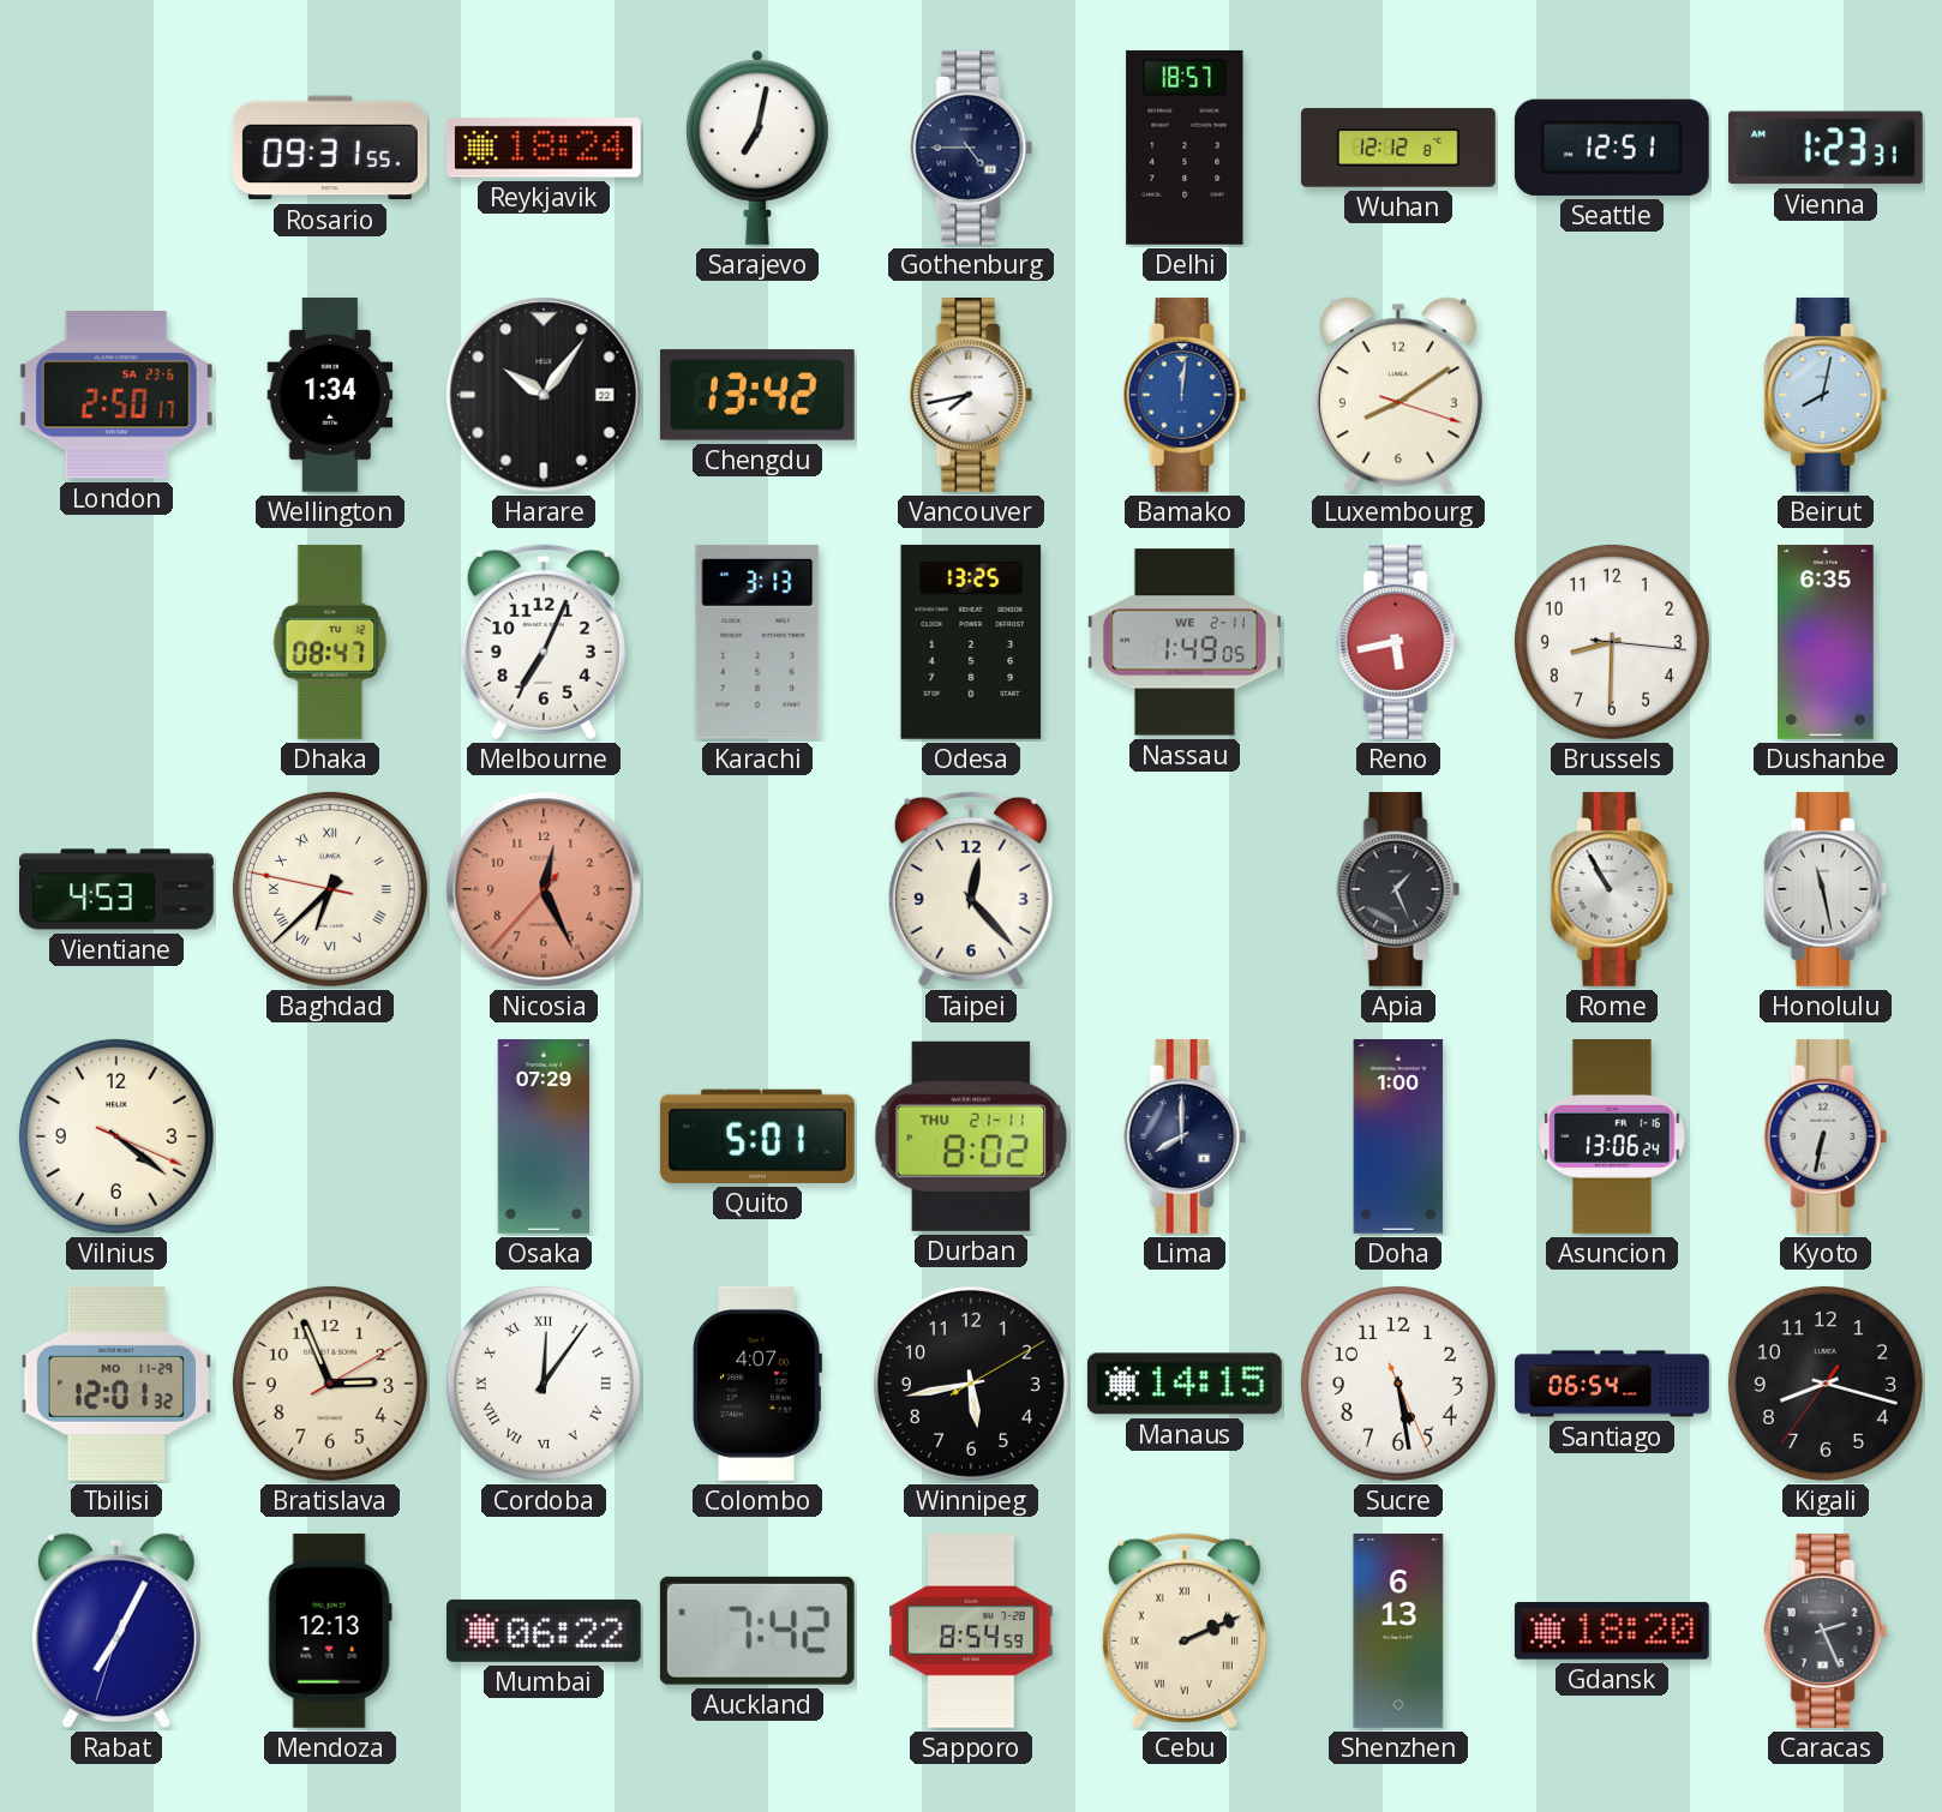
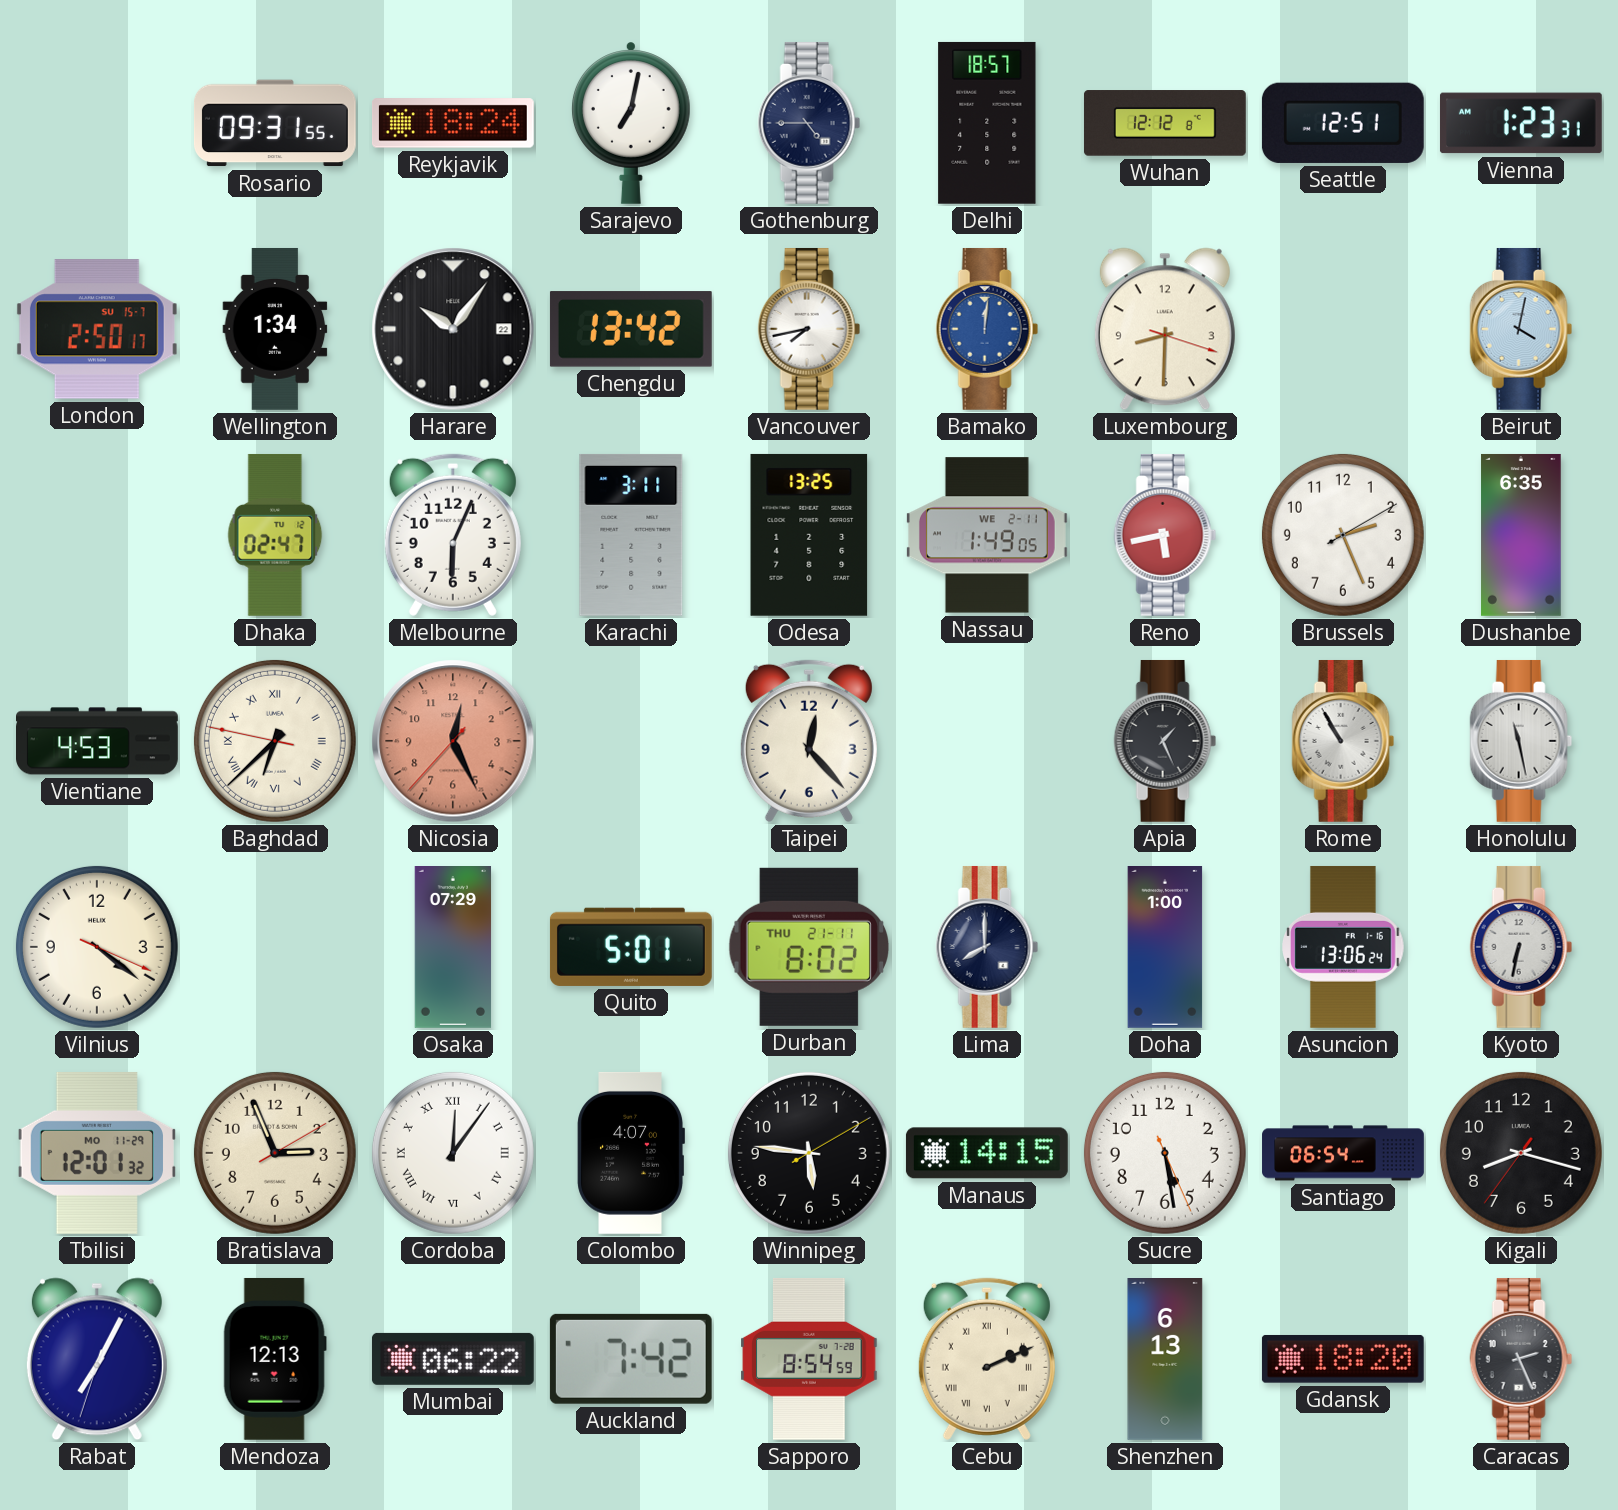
London date: SA 23-6 -> SU 15-7
Luxembourg: 8:09 -> 8:30
Beirut: 8:02 -> 4:02
Dhaka: 08:47 -> 02:47
Melbourne: 7:04 -> 6:04
Karachi: 3:13 -> 3:11
Brussels: 8:30 -> 2:26
Winnipeg: 5:43 -> 5:46
